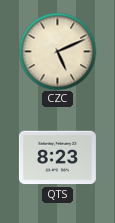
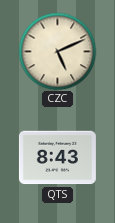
QTS: 8:23 -> 8:43
